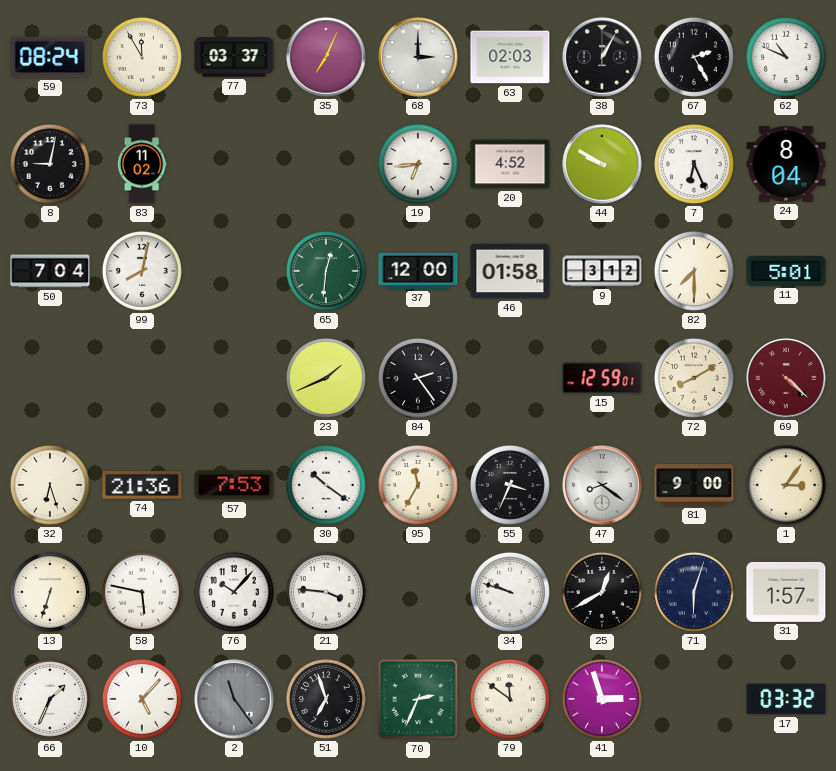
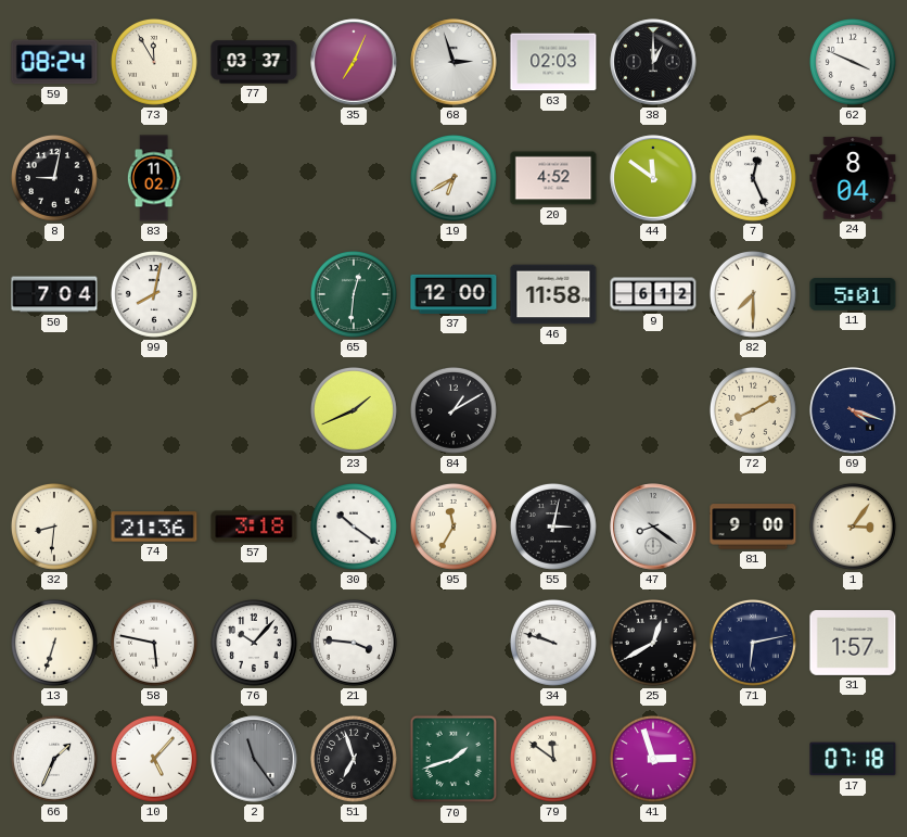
68: 3:00 -> 2:57
38: 1:05 -> 1:00
67: 2:25 -> none
62: 10:49 -> 3:49
19: 6:44 -> 6:40
44: 9:50 -> 11:51
7: 6:26 -> 12:26
46: 01:58 -> 11:58
9: 3:12 -> 6:12
84: 2:24 -> 1:10
15: 12:59 -> none
69: 4:22 -> 4:18
69 dial: burgundy -> navy
32: 6:27 -> 8:31
57: 7:53 -> 3:18
55: 3:34 -> 3:02
71: 6:03 -> 6:13
70: 2:34 -> 1:42
17: 03:32 -> 07:18
